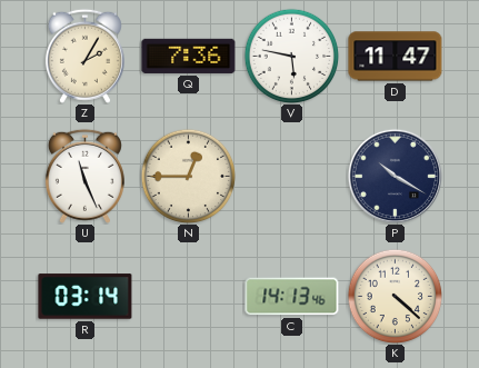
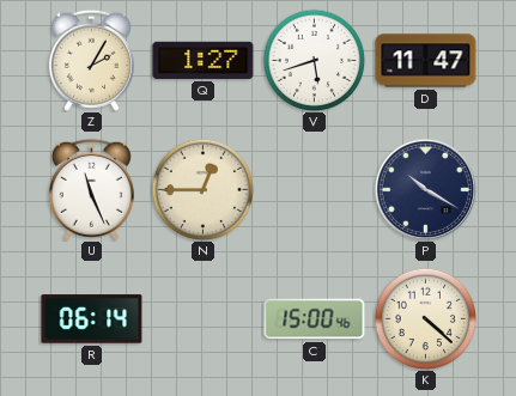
Q: 7:36 -> 1:27
V: 5:47 -> 5:42
R: 03:14 -> 06:14
C: 14:13 -> 15:00
